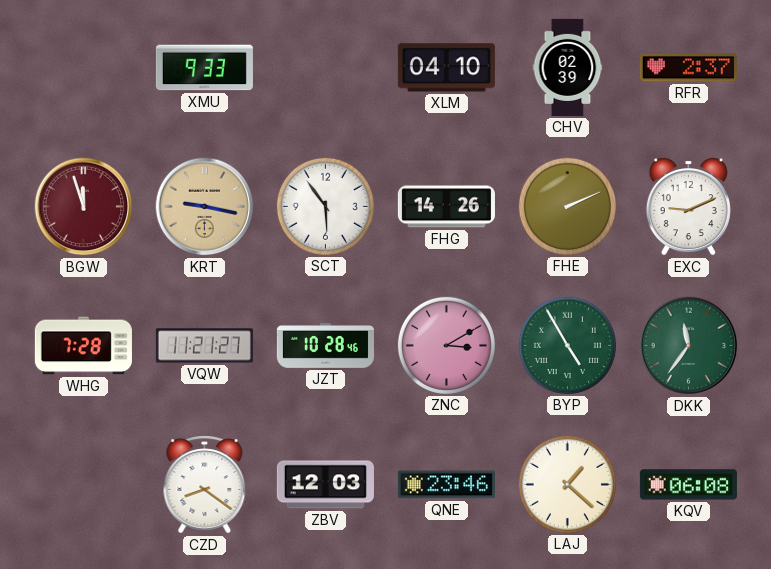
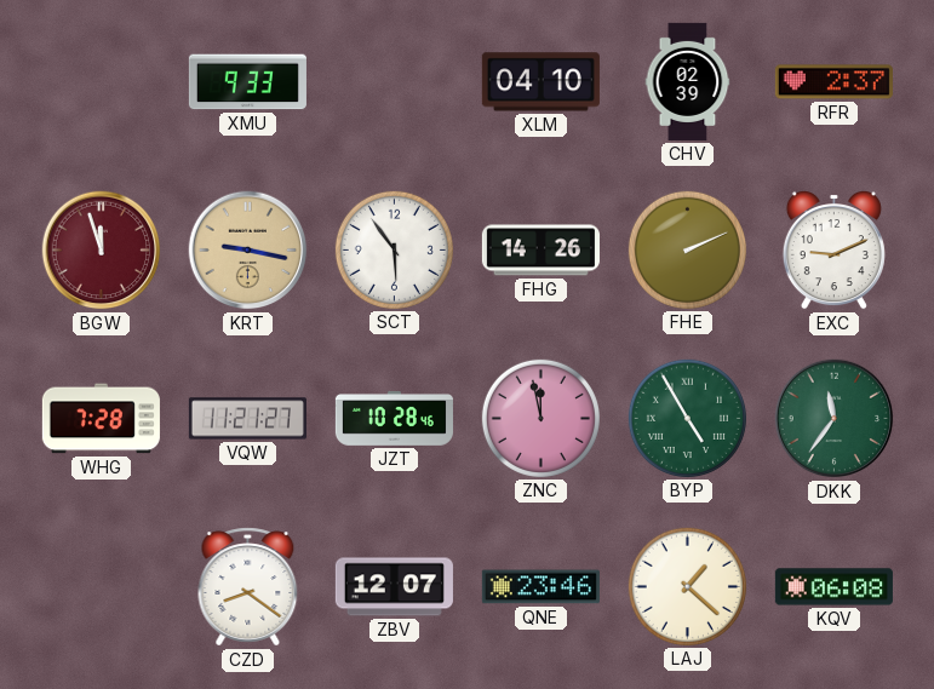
ZNC: 3:10 -> 11:58
ZBV: 12:03 -> 12:07
